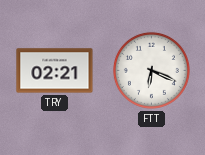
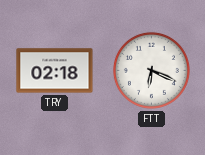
TRY: 02:21 -> 02:18
